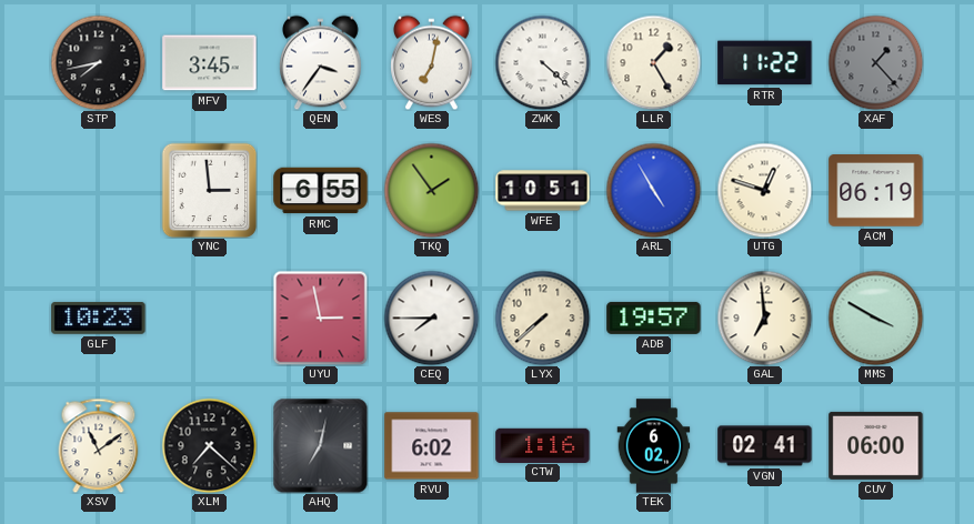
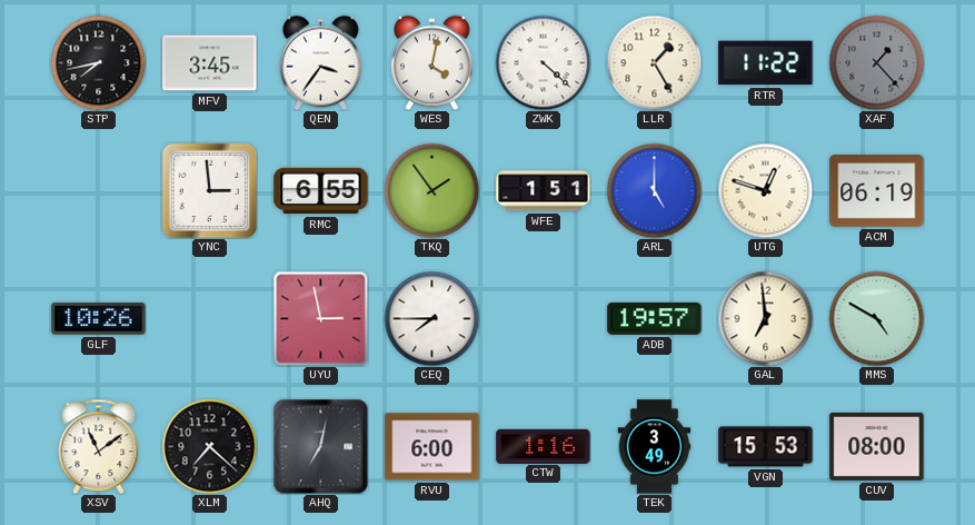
WES: 7:02 -> 4:02
WFE: 10:51 -> 1:51
ARL: 4:55 -> 5:00
GLF: 10:23 -> 10:26
LYX: 7:38 -> none
MMS: 3:50 -> 4:50
RVU: 6:02 -> 6:00
TEK: 6:02 -> 3:49
VGN: 02:41 -> 15:53
CUV: 06:00 -> 08:00
